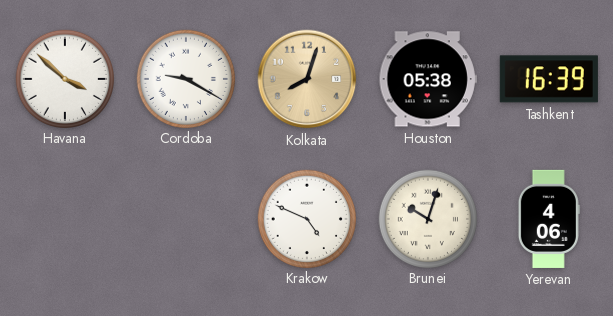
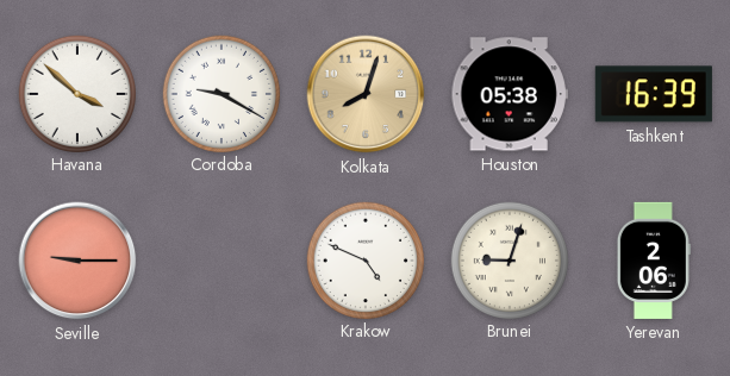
Seville: none -> 9:15
Brunei: 10:03 -> 9:03
Yerevan: 4:06 -> 2:06
